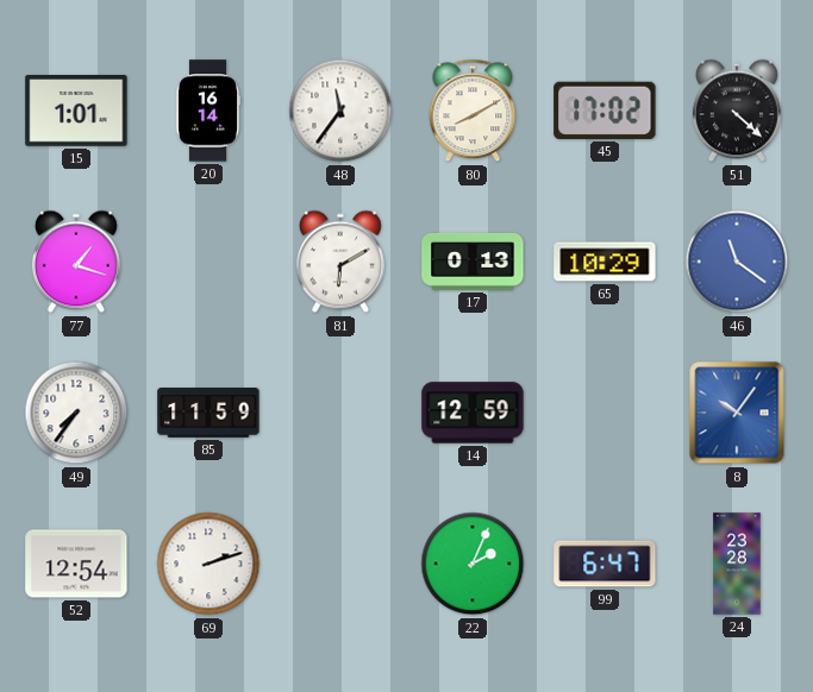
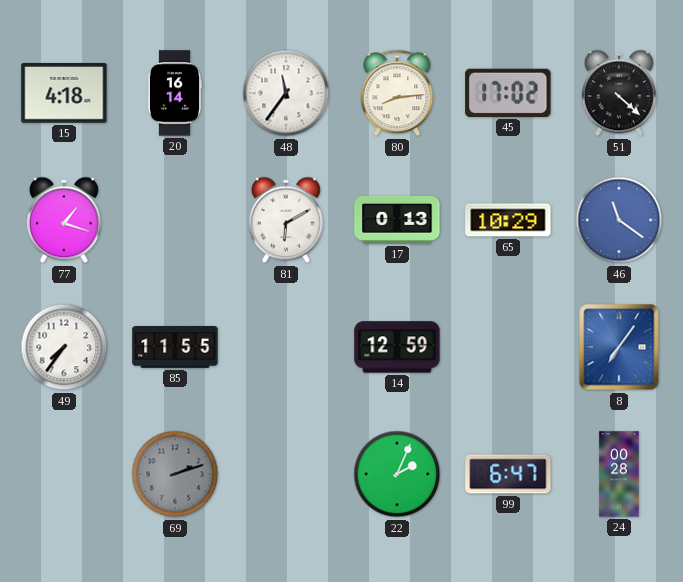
15: 1:01 -> 4:18
80: 8:10 -> 8:14
85: 11:59 -> 11:55
8: 10:06 -> 7:06
52: 12:54 -> none
69 dial: white -> grey
24: 23:28 -> 00:28
